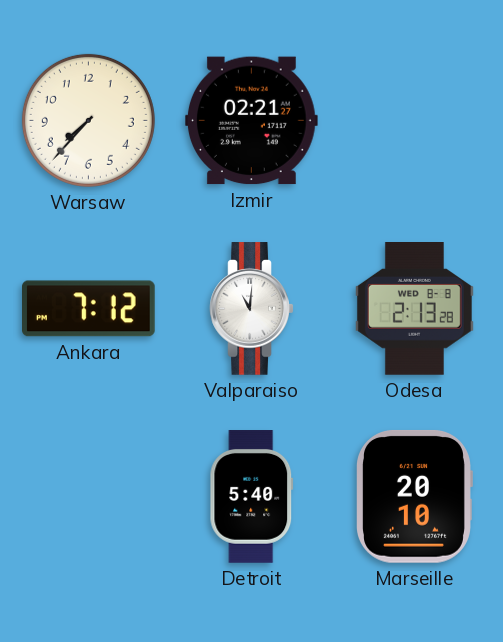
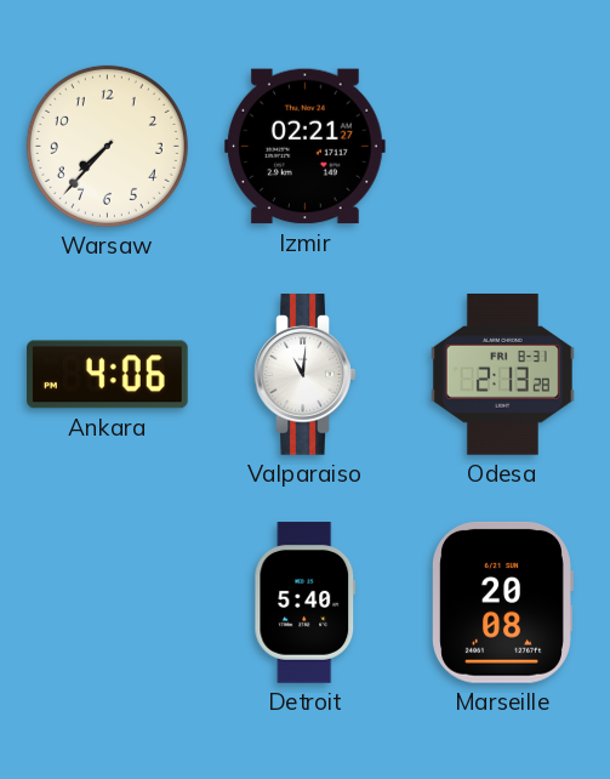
Ankara: 7:12 -> 4:06
Odesa date: WED 8-8 -> FRI 8-31
Marseille: 20:10 -> 20:08
